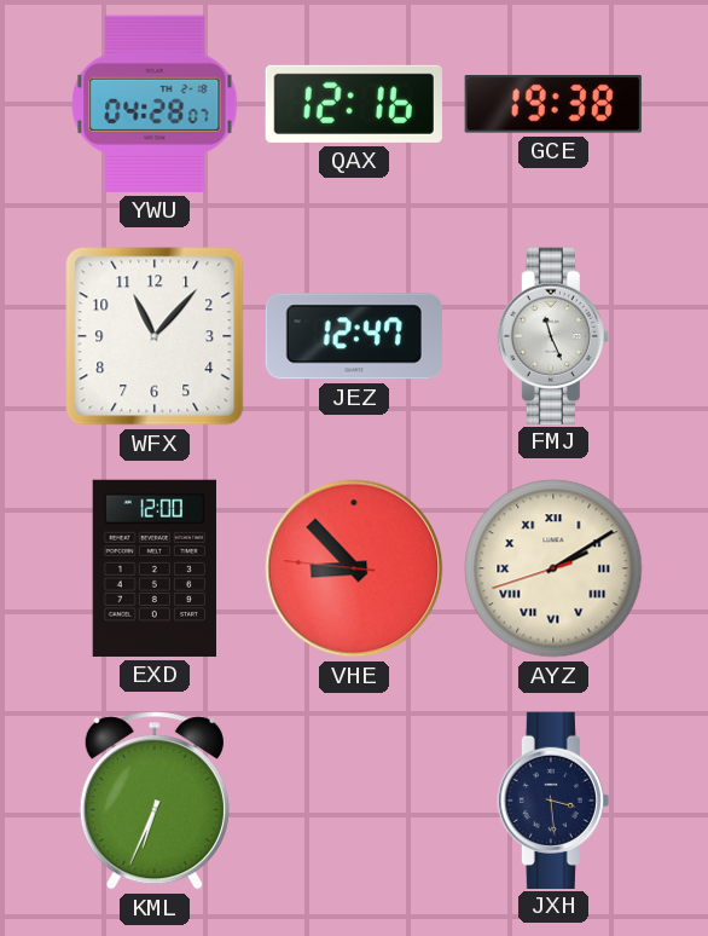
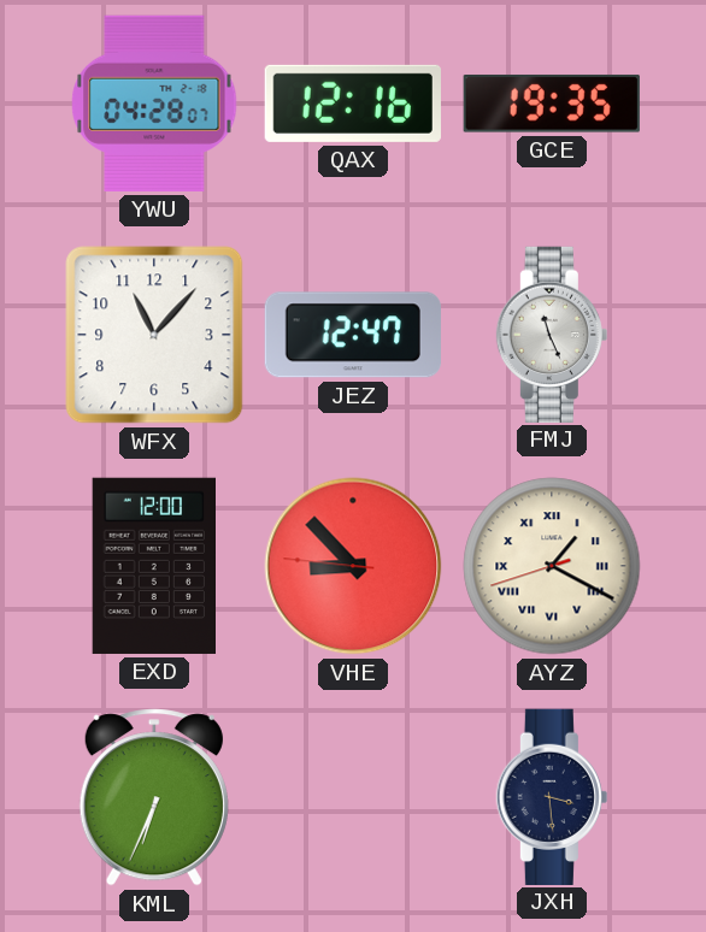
GCE: 19:38 -> 19:35
AYZ: 2:09 -> 1:19
